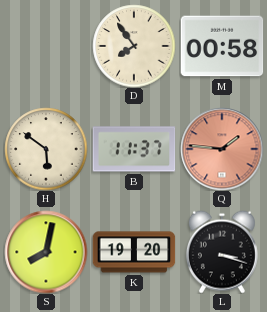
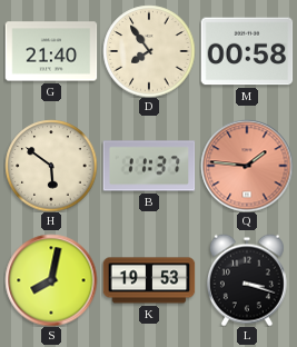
G: none -> 21:40
K: 19:20 -> 19:53
